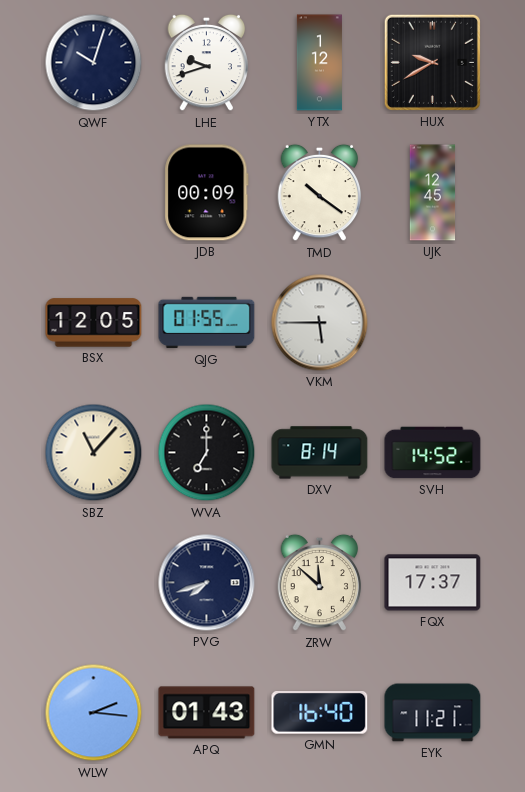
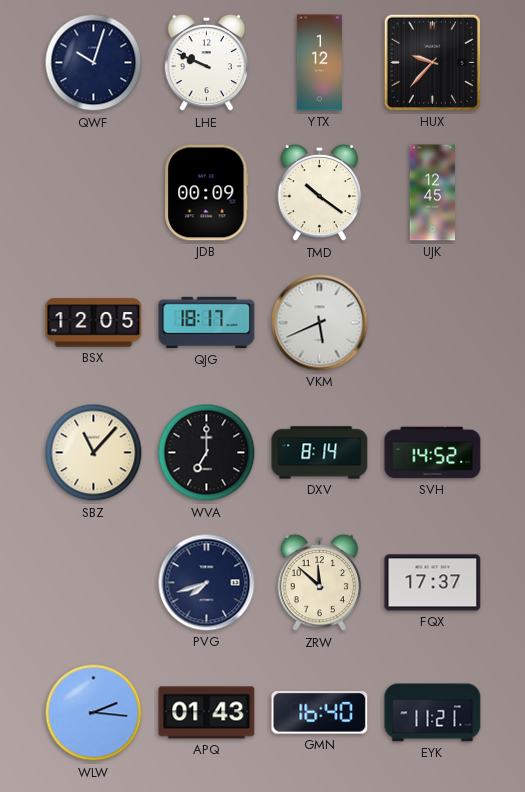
LHE: 9:42 -> 9:49
HUX: 9:40 -> 9:37
QJG: 01:55 -> 18:17
VKM: 5:45 -> 5:41
